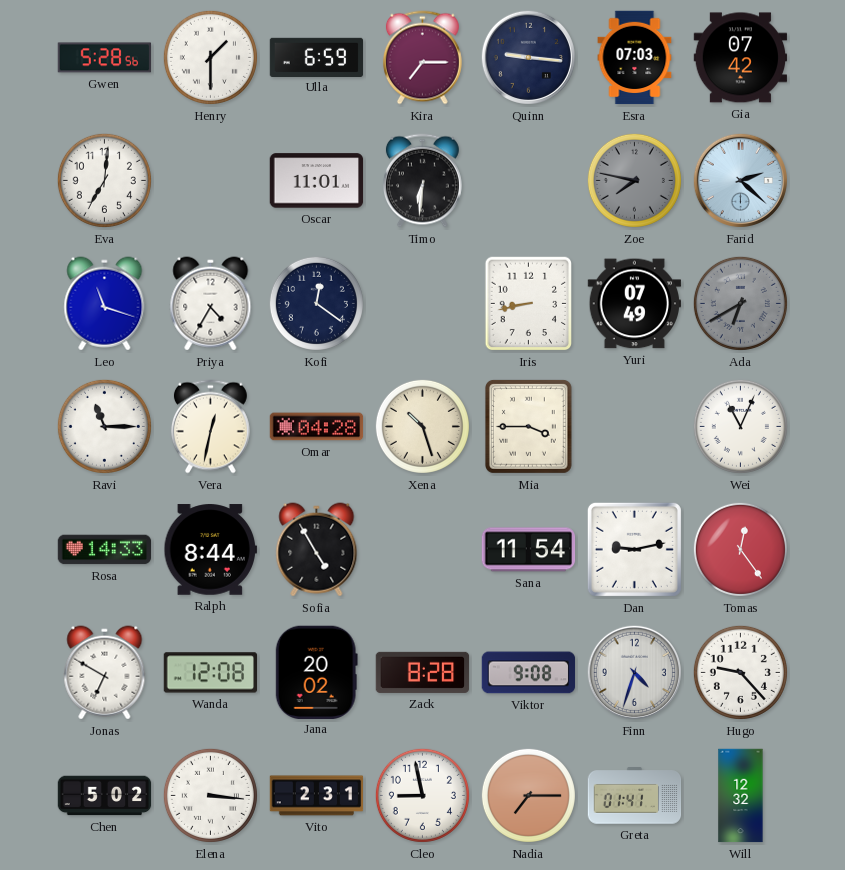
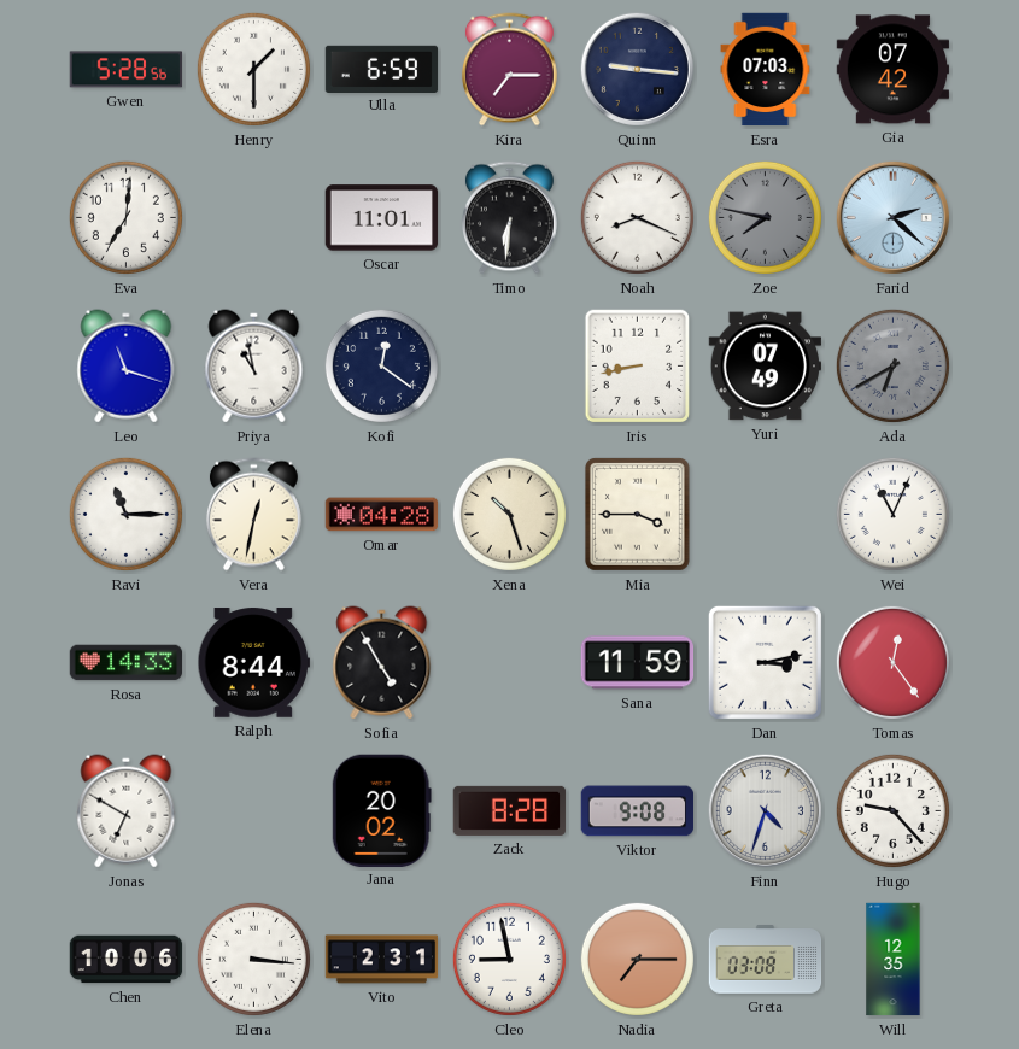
Noah: none -> 8:19
Priya: 4:35 -> 10:58
Sana: 11:54 -> 11:59
Dan: 9:13 -> 3:13
Wanda: 12:08 -> none
Chen: 5:02 -> 10:06
Greta: 01:41 -> 03:08
Will: 12:32 -> 12:35
